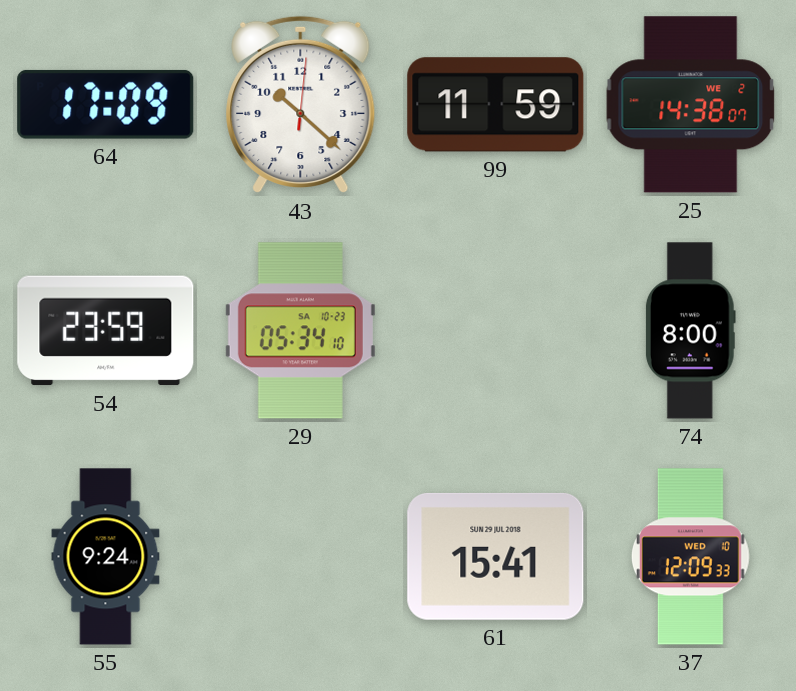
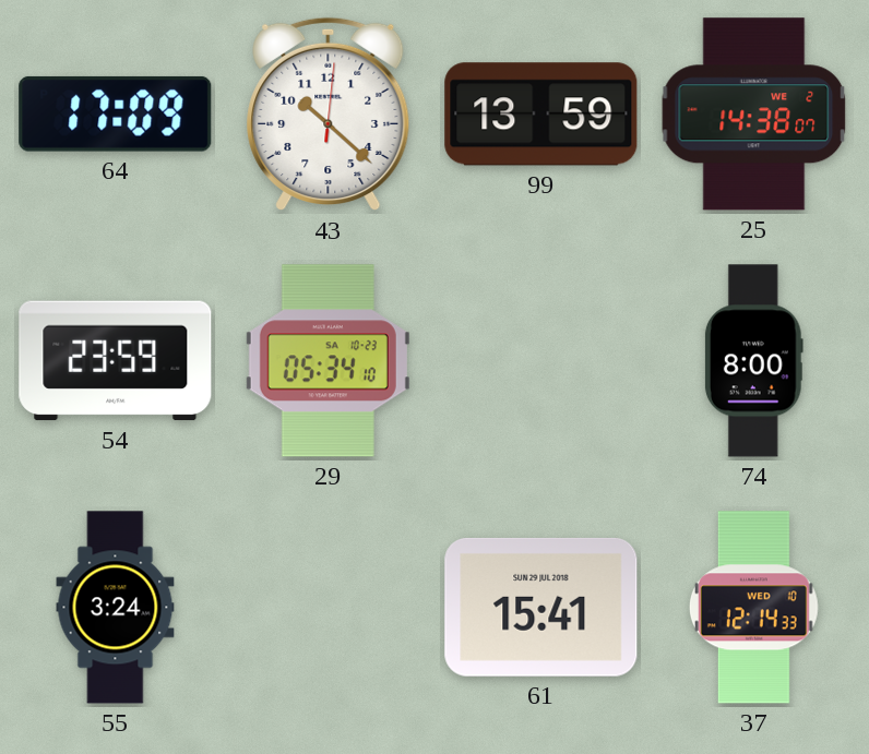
99: 11:59 -> 13:59
55: 9:24 -> 3:24
37: 12:09 -> 12:14
